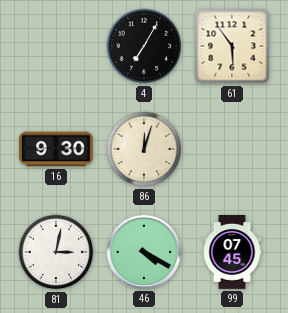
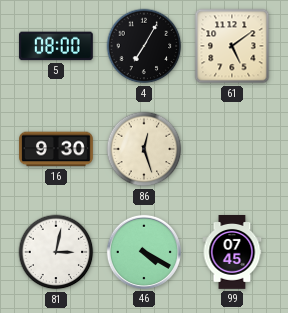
5: none -> 08:00
61: 5:54 -> 5:09
86: 12:03 -> 12:27
